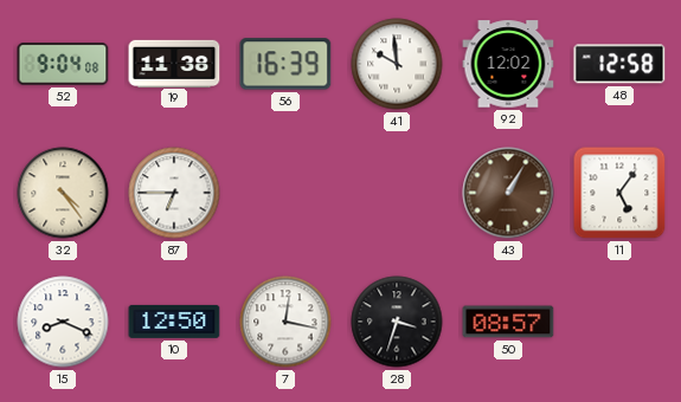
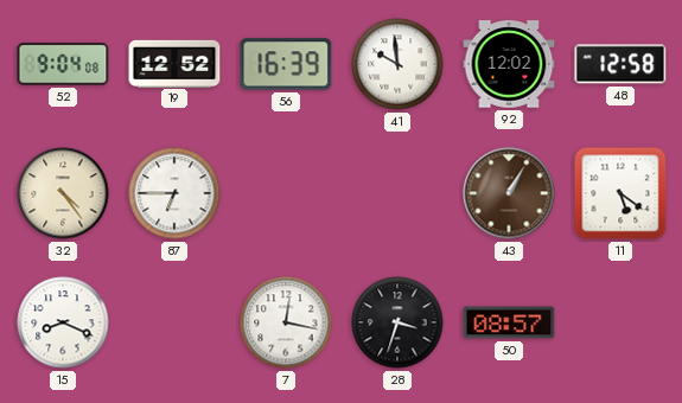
19: 11:38 -> 12:52
11: 5:06 -> 5:21
10: 12:50 -> none
